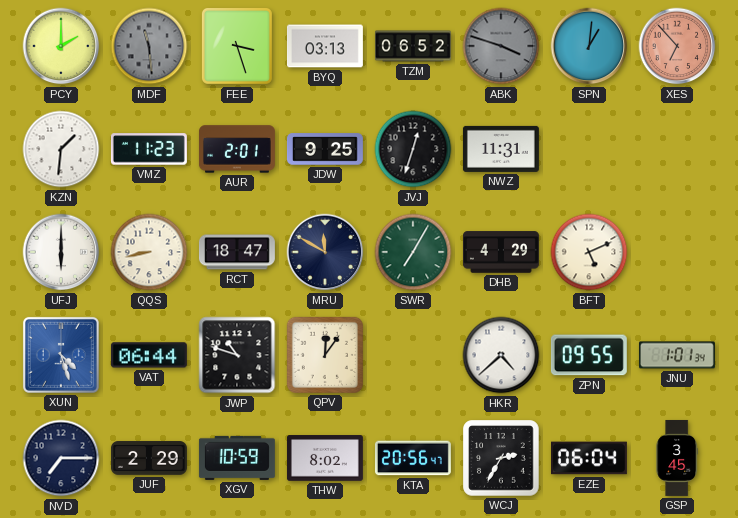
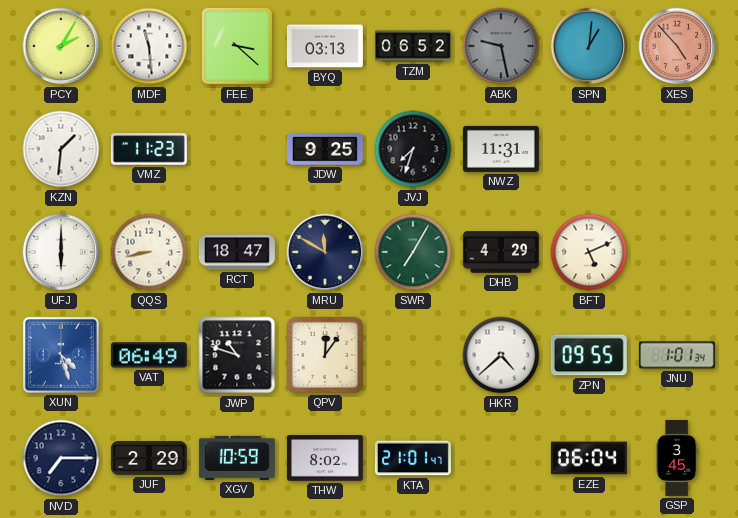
PCY: 2:00 -> 2:05
MDF dial: grey -> white
FEE: 3:27 -> 3:22
ABK: 3:48 -> 9:28
XES: 6:53 -> 4:53
AUR: 2:01 -> none
JVJ: 12:33 -> 7:33
VAT: 06:44 -> 06:49
KTA: 20:56 -> 21:01
WCJ: 2:35 -> none
